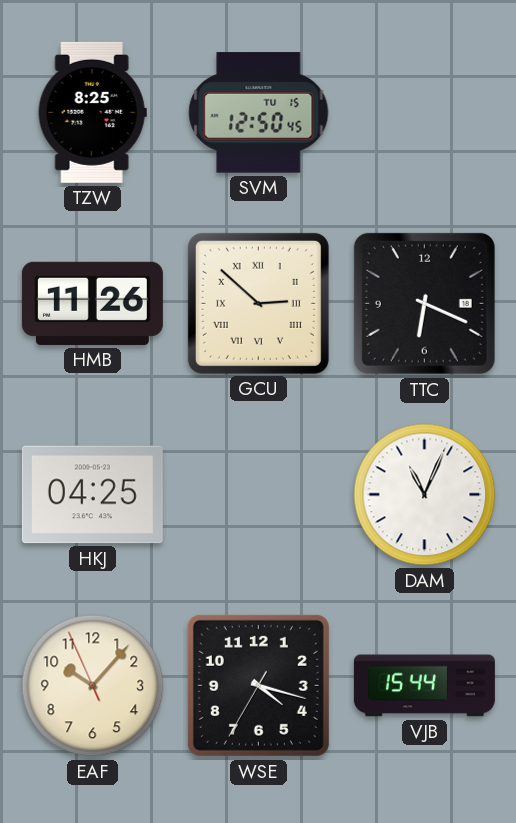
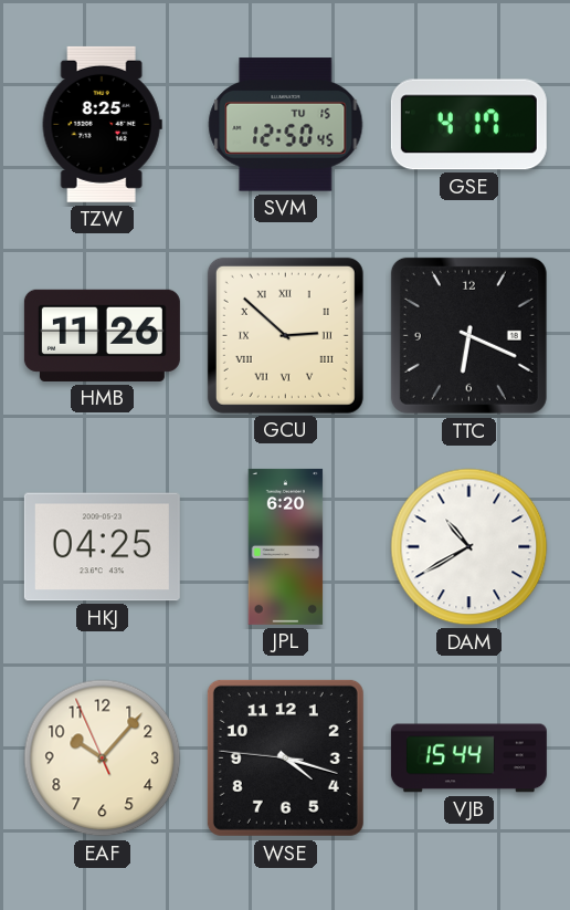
GSE: none -> 4:17
JPL: none -> 6:20
DAM: 11:04 -> 10:40
WSE: 4:17:35 -> 4:17:46
